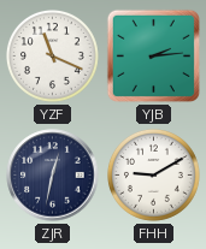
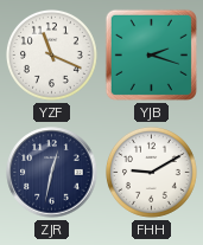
YJB: 2:14 -> 2:18
